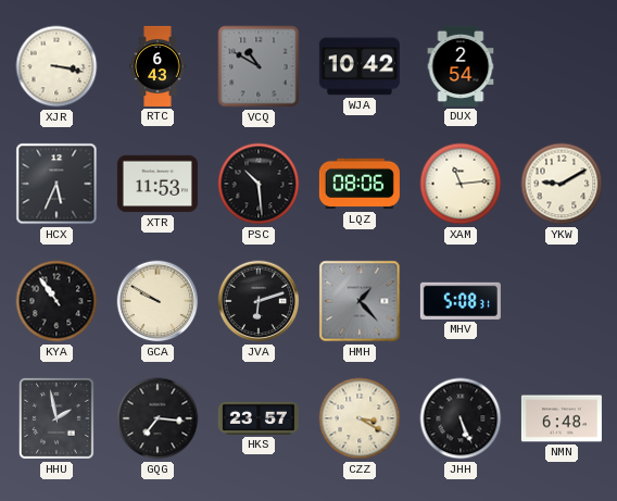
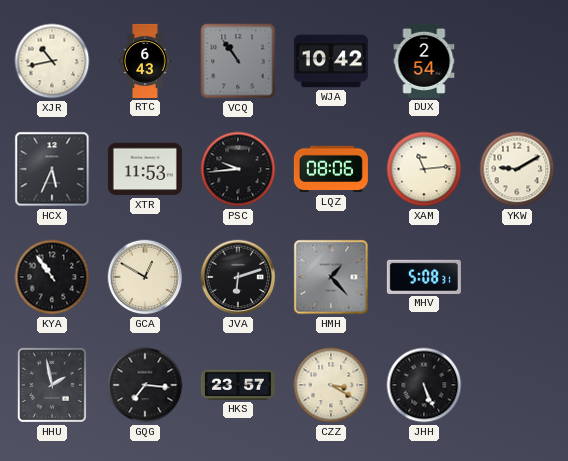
XJR: 3:17 -> 10:43
VCQ: 10:50 -> 10:54
PSC: 10:29 -> 9:44
GCA: 9:50 -> 12:50
NMN: 6:48 -> none
